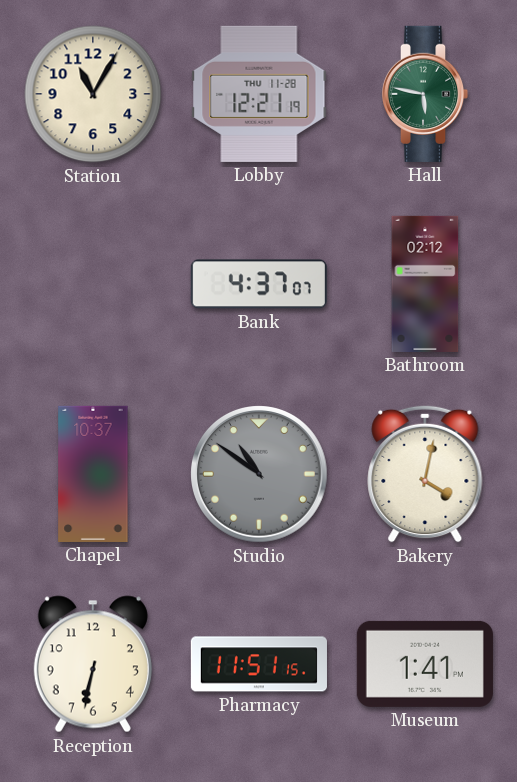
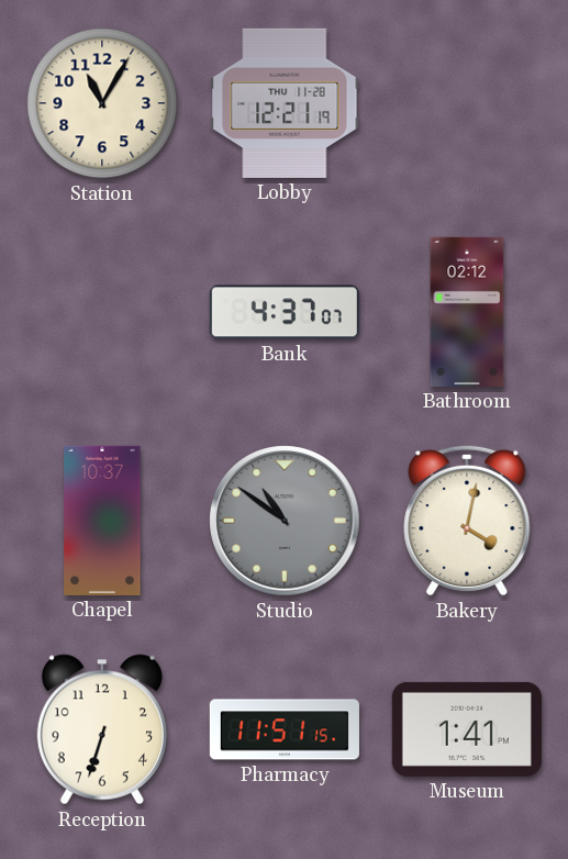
Hall: 5:47 -> none
Reception: 6:32 -> 6:33
